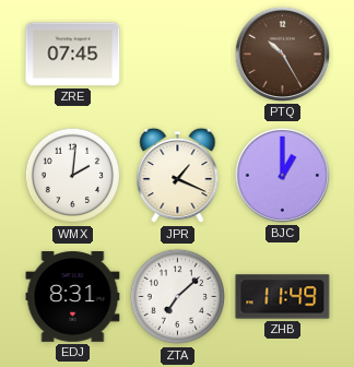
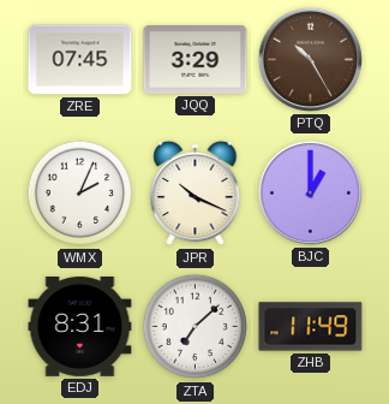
JQQ: none -> 3:29
WMX: 2:01 -> 2:04
JPR: 1:19 -> 10:19
